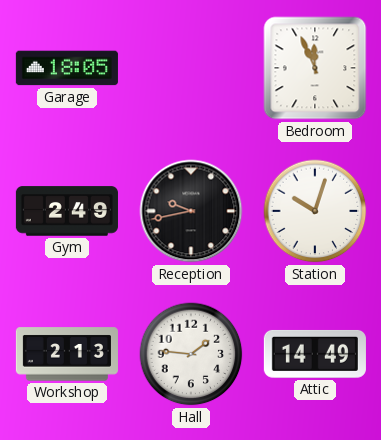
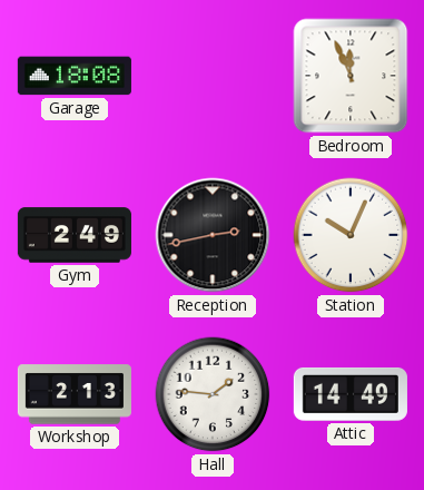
Garage: 18:05 -> 18:08
Reception: 9:43 -> 2:43
Station: 10:03 -> 10:04
